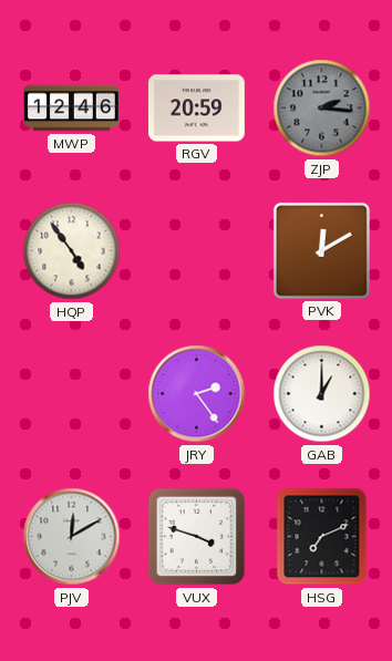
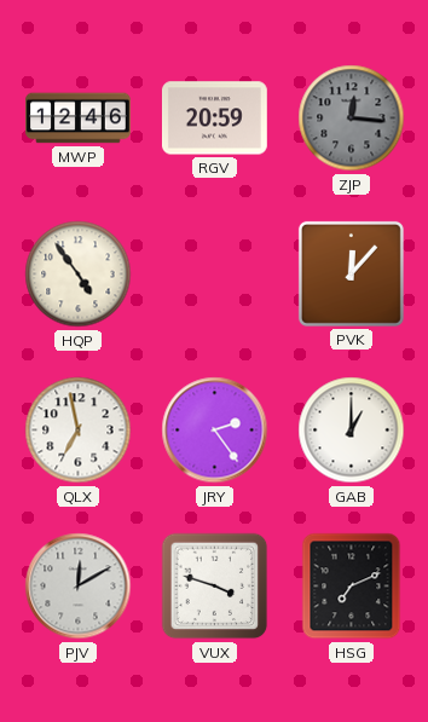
ZJP: 2:16 -> 12:16
PVK: 12:10 -> 12:07
QLX: none -> 6:58
